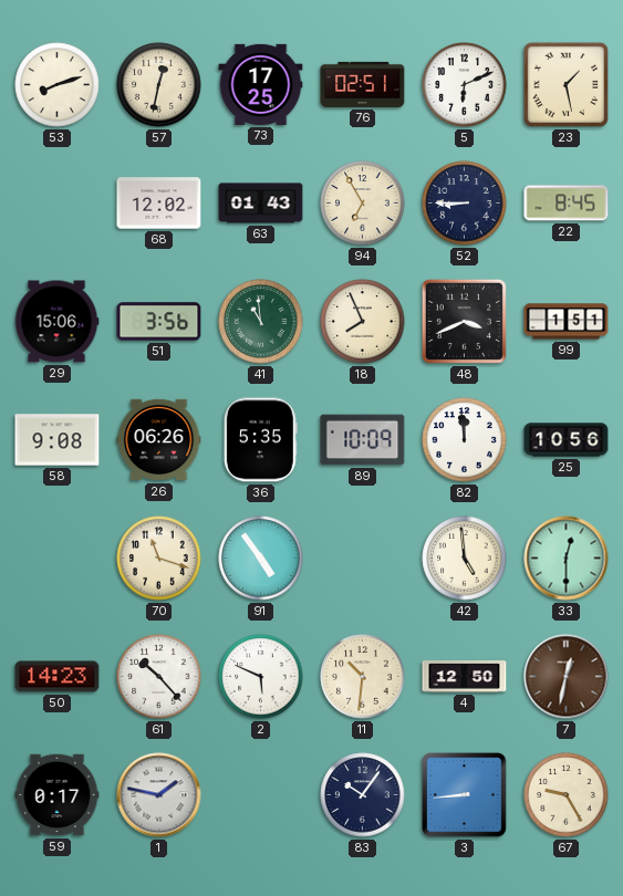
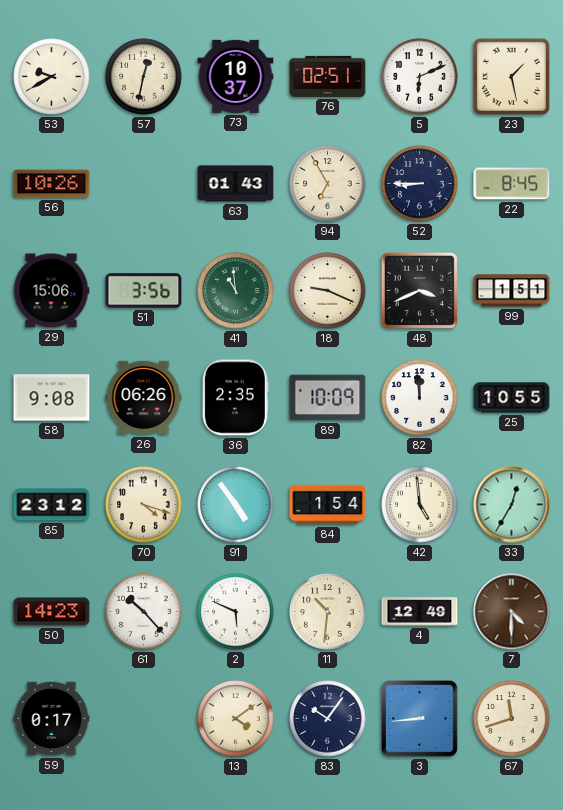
53: 8:12 -> 9:40
73: 17:25 -> 10:37
56: none -> 10:26
68: 12:02 -> none
18: 7:56 -> 9:19
36: 5:35 -> 2:35
25: 10:56 -> 10:55
85: none -> 23:12
70: 11:18 -> 4:18
84: none -> 1:54
33: 12:30 -> 12:35
4: 12:50 -> 12:49
7: 12:32 -> 4:30
1: 1:47 -> none
13: none -> 4:09
67: 9:25 -> 11:42
